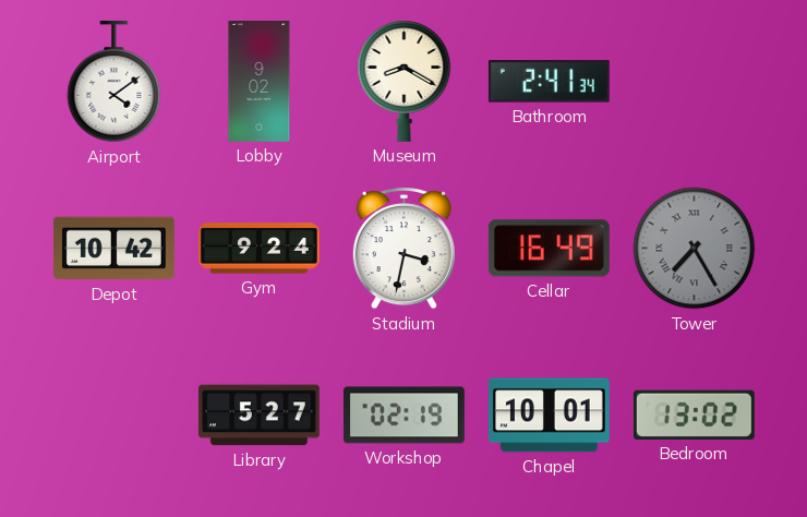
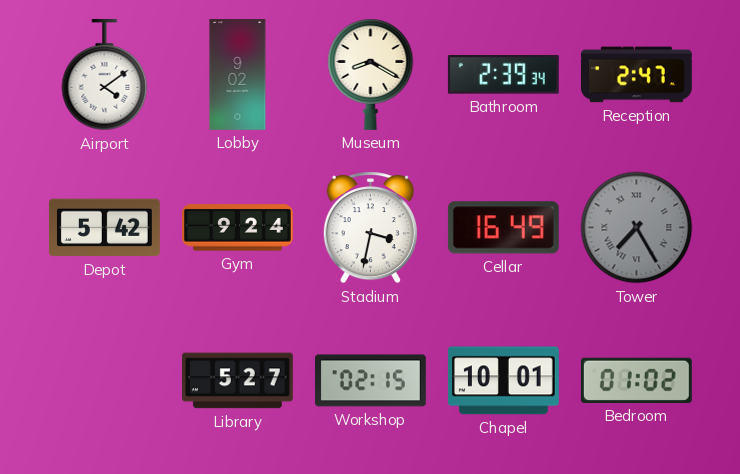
Bathroom: 2:41 -> 2:39
Reception: none -> 2:47
Depot: 10:42 -> 5:42
Workshop: 02:19 -> 02:15
Bedroom: 13:02 -> 01:02
